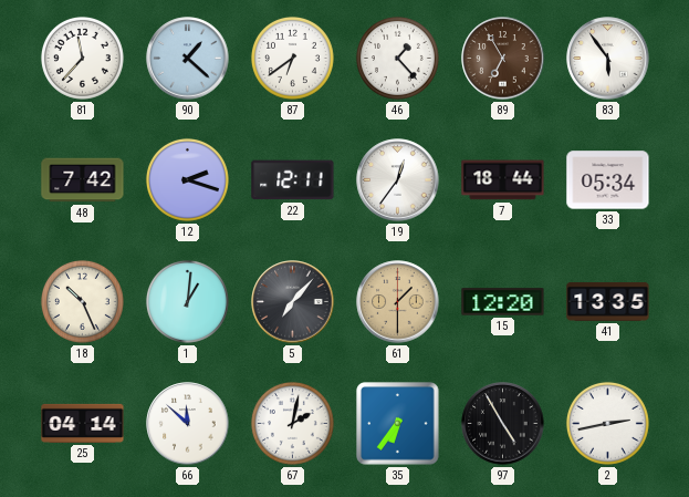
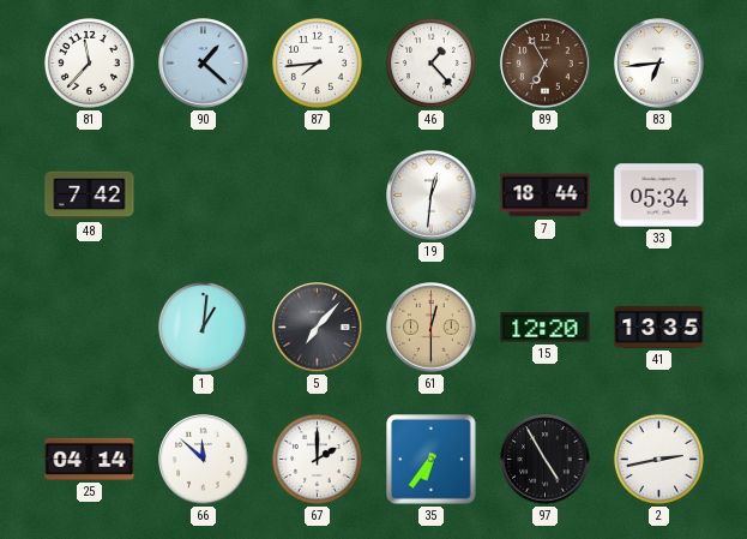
87: 6:39 -> 7:44
83: 5:54 -> 6:44
12: 2:18 -> none
22: 12:11 -> none
19: 12:36 -> 12:31
18: 10:26 -> none
61: 1:30 -> 12:30
67: 2:02 -> 2:00
